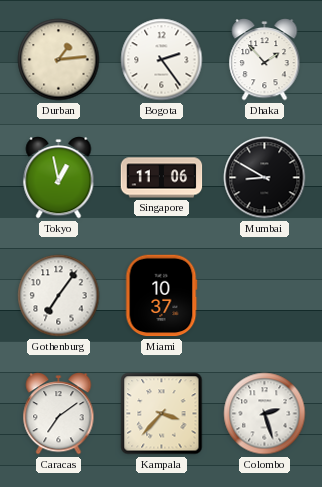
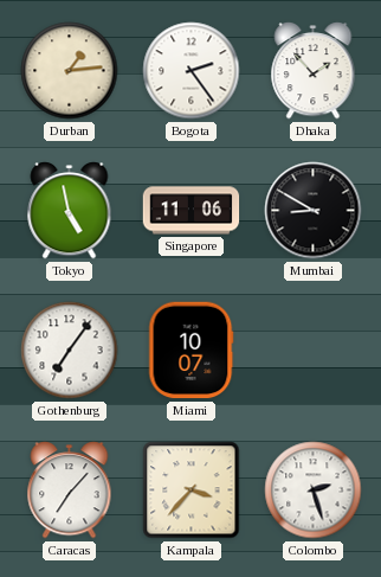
Tokyo: 12:58 -> 4:58
Miami: 10:37 -> 10:07
Caracas: 7:09 -> 7:07
